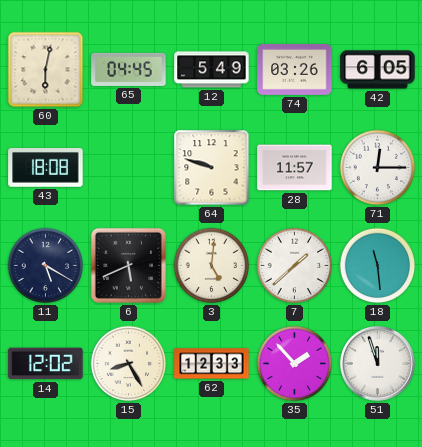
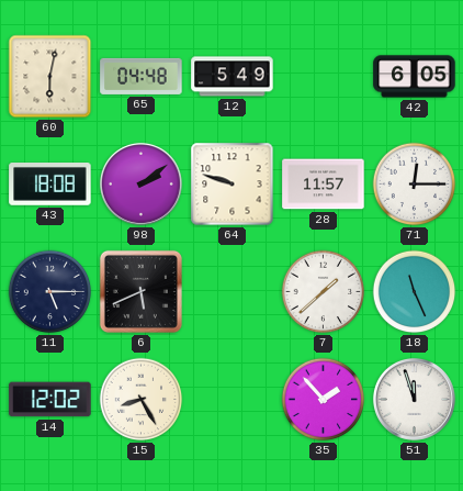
65: 04:45 -> 04:48
74: 03:26 -> none
98: none -> 2:09
11: 5:20 -> 5:15
3: 5:01 -> none
18: 11:29 -> 11:26
62: 12:33 -> none
